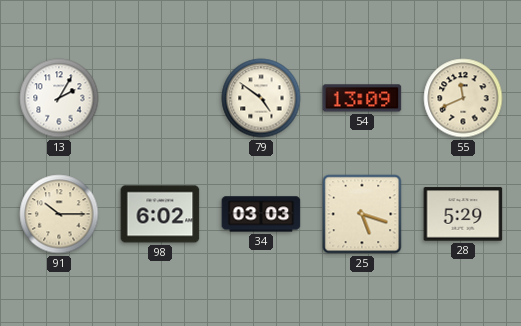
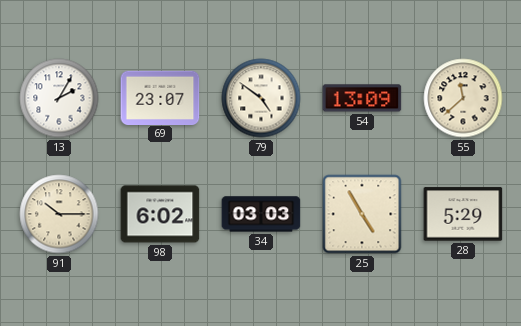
69: none -> 23:07
55: 11:41 -> 11:38
25: 5:18 -> 4:55
